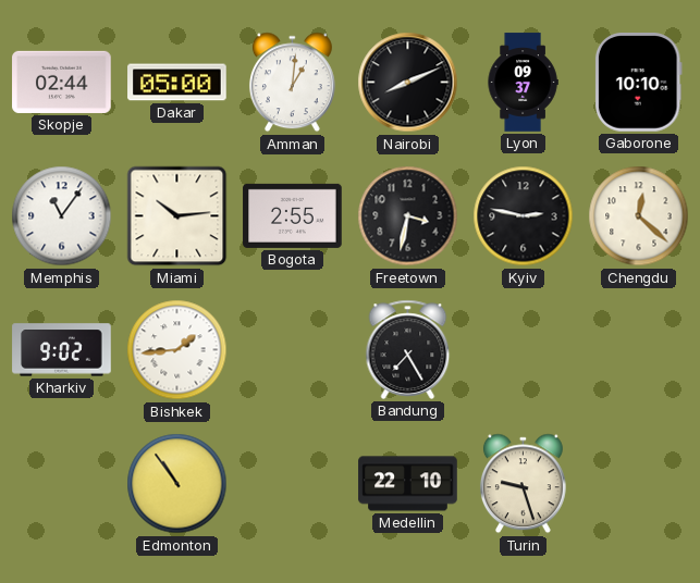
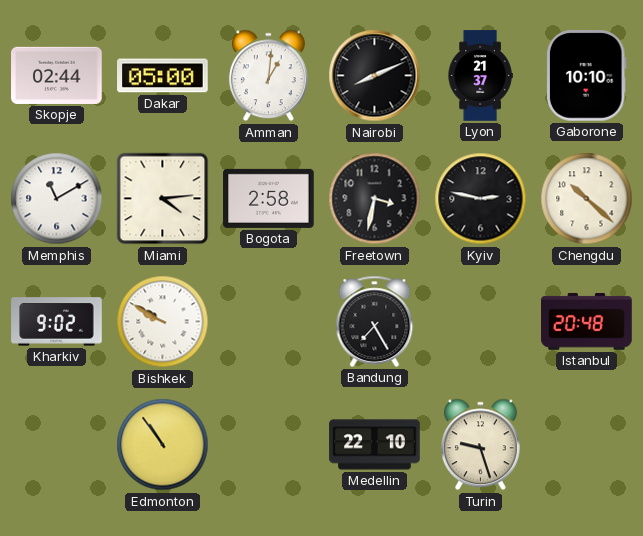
Lyon: 09:37 -> 21:37
Memphis: 11:06 -> 11:10
Miami: 10:14 -> 4:14
Bogota: 2:55 -> 2:58
Chengdu: 12:22 -> 10:22
Bishkek: 1:44 -> 9:50
Istanbul: none -> 20:48
